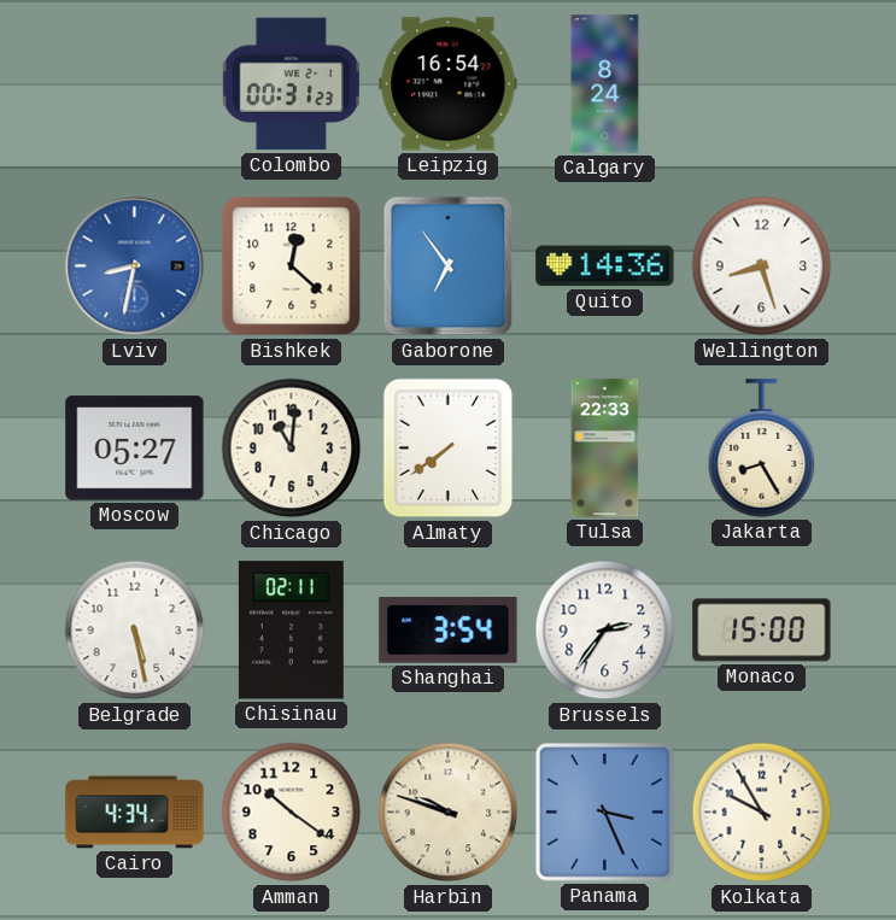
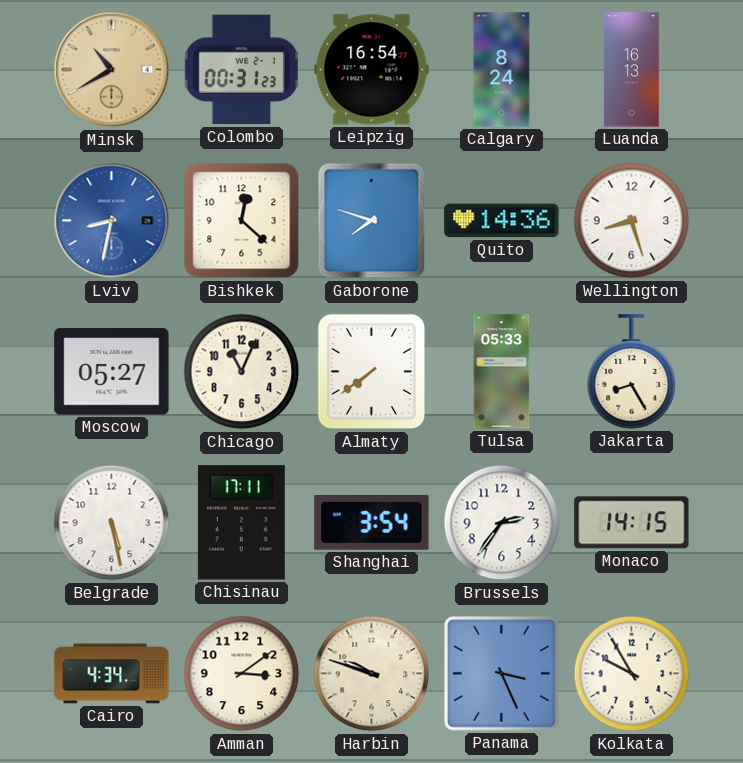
Minsk: none -> 10:40
Luanda: none -> 16:13
Gaborone: 6:54 -> 7:48
Chicago: 11:01 -> 11:04
Tulsa: 22:33 -> 05:33
Chisinau: 02:11 -> 17:11
Monaco: 15:00 -> 14:15
Amman: 10:21 -> 3:09
